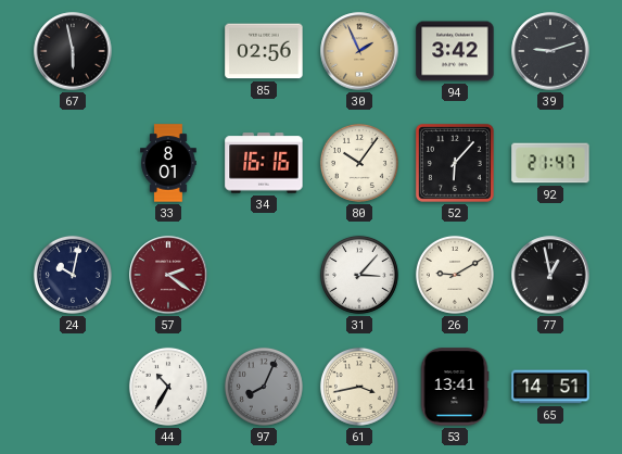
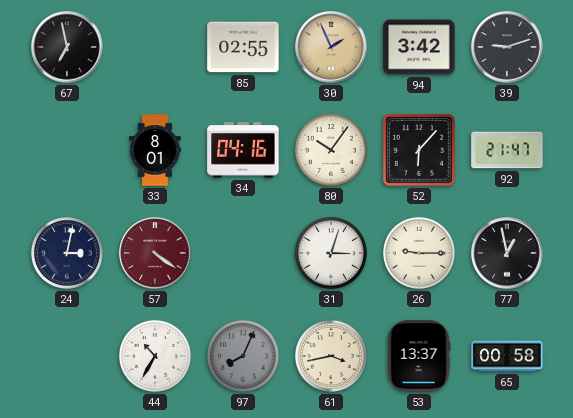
67: 5:58 -> 6:58
85: 02:56 -> 02:55
34: 16:16 -> 04:16
24: 10:02 -> 3:02
57: 2:21 -> 4:21
31: 3:07 -> 3:03
26: 9:10 -> 9:15
53: 13:41 -> 13:37
65: 14:51 -> 00:58
